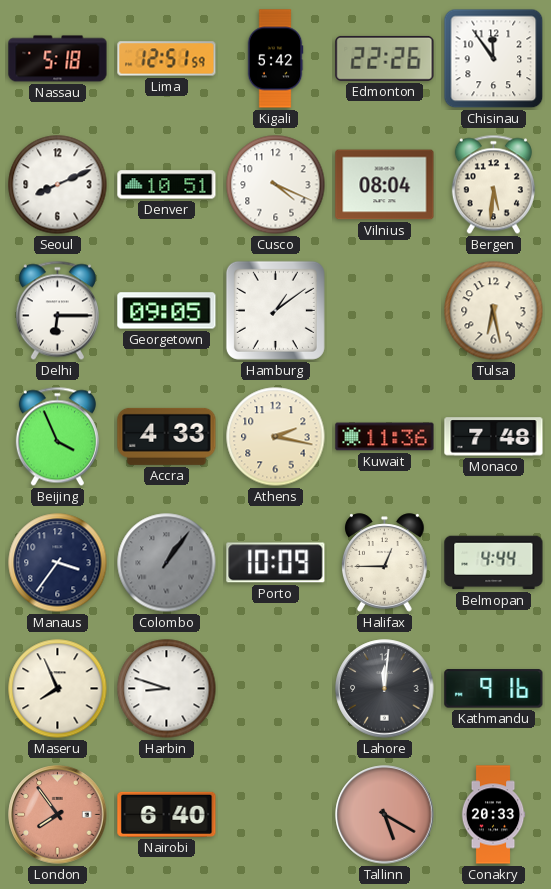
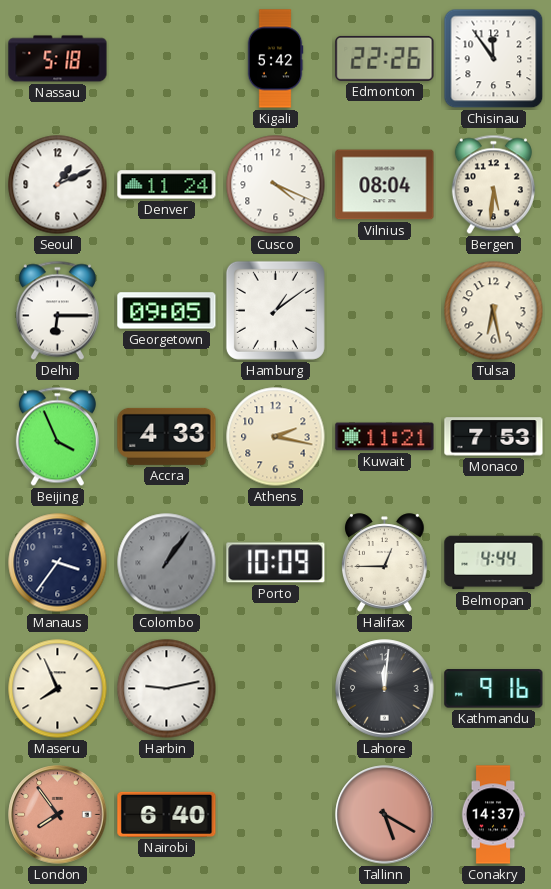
Lima: 12:51 -> none
Seoul: 8:11 -> 1:11
Denver: 10:51 -> 11:24
Kuwait: 11:36 -> 11:21
Monaco: 7:48 -> 7:53
Harbin: 8:48 -> 9:13
Conakry: 20:33 -> 14:37
